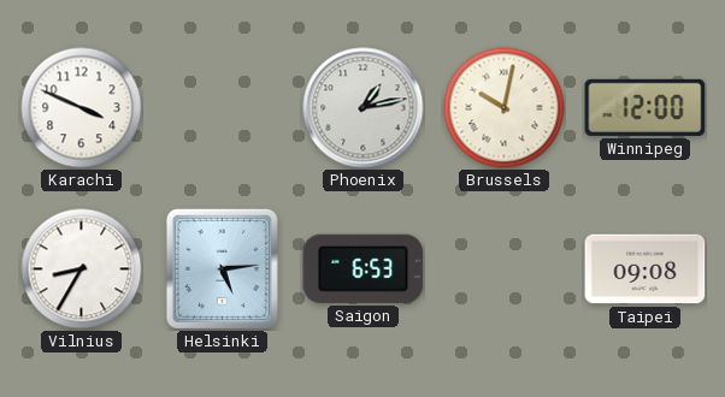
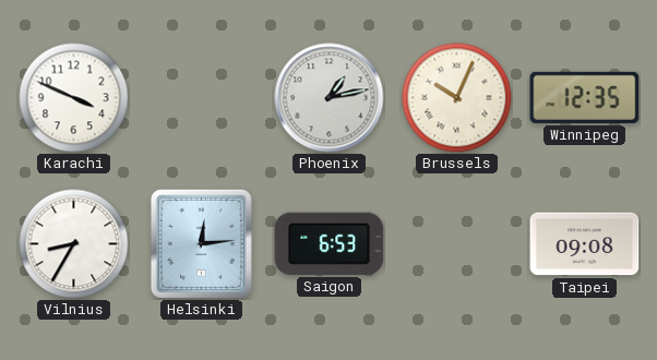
Brussels: 10:02 -> 10:04
Winnipeg: 12:00 -> 12:35
Helsinki: 5:14 -> 12:14
